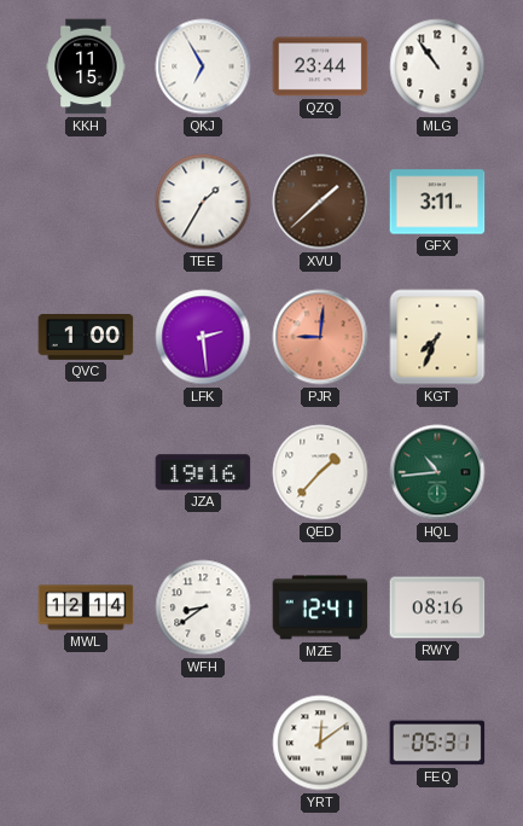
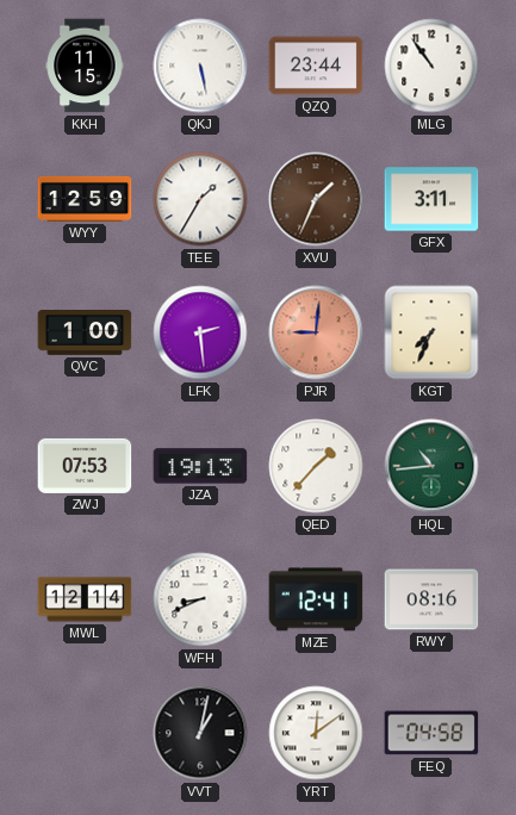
QKJ: 6:55 -> 5:28
WYY: none -> 12:59
XVU: 1:38 -> 1:34
ZWJ: none -> 07:53
JZA: 19:16 -> 19:13
WFH: 8:39 -> 8:41
VVT: none -> 1:02
FEQ: 05:31 -> 04:58
